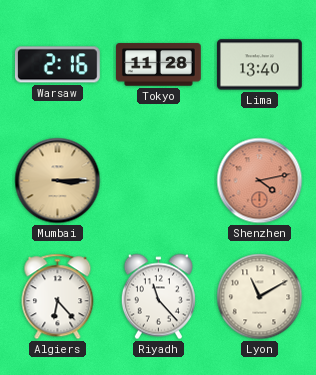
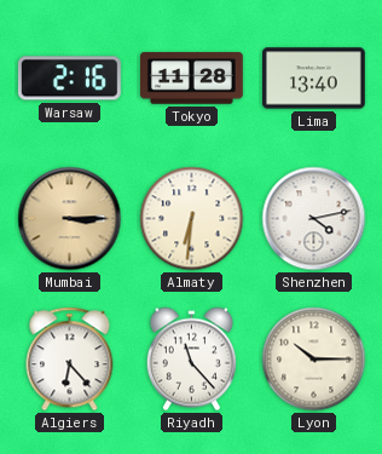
Almaty: none -> 6:31
Shenzhen dial: salmon -> white
Lyon: 11:10 -> 10:15
